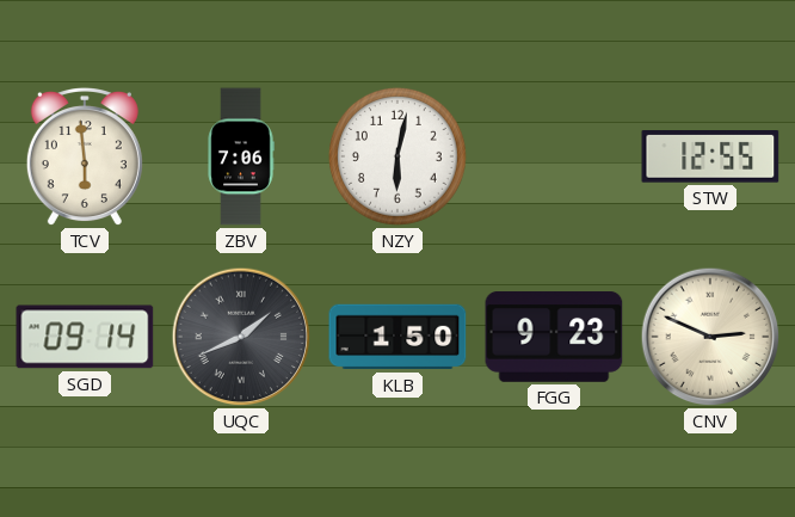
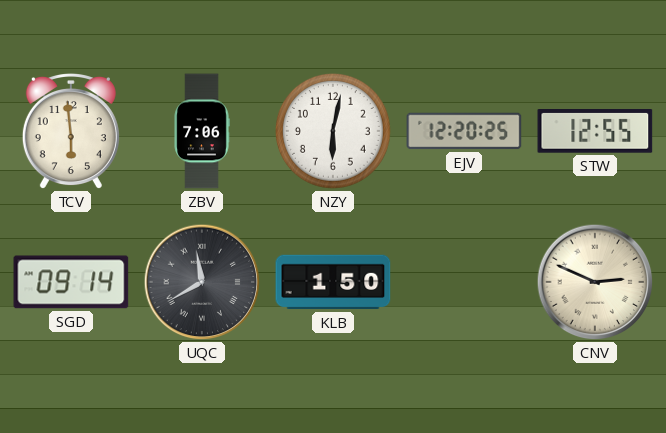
EJV: none -> 12:20
UQC: 1:41 -> 11:40
FGG: 9:23 -> none
